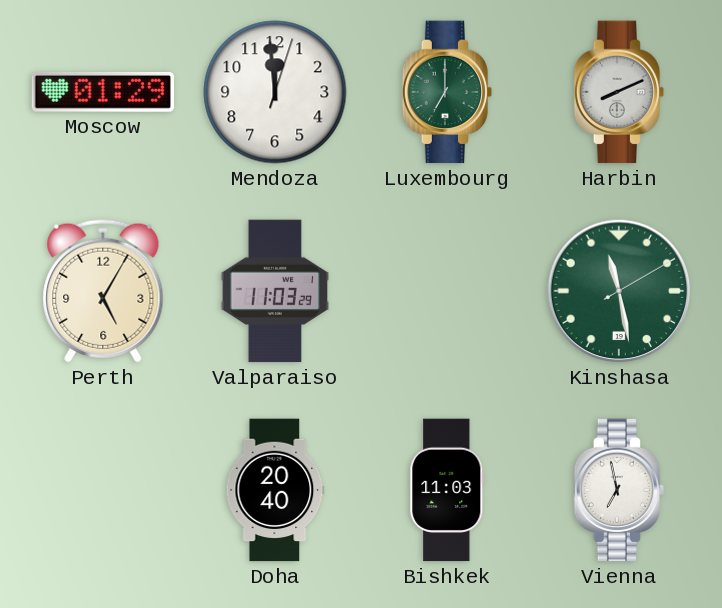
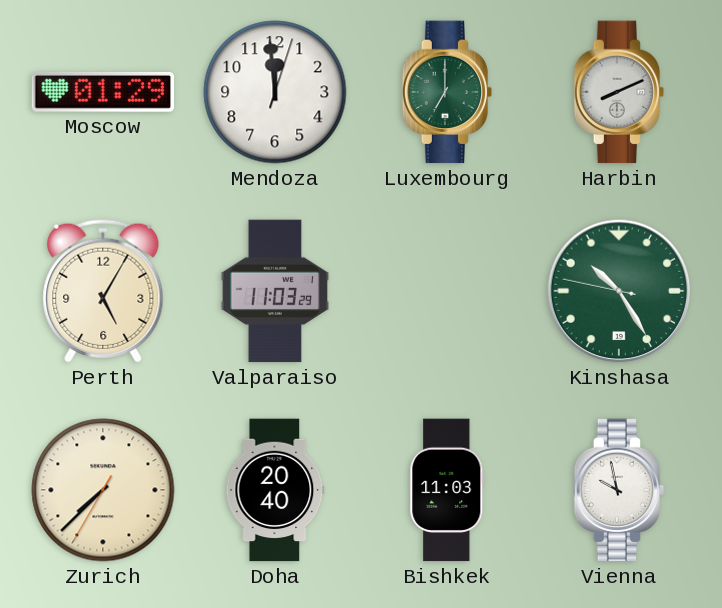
Kinshasa: 11:28 -> 10:24
Zurich: none -> 7:37
Vienna: 6:58 -> 9:58
